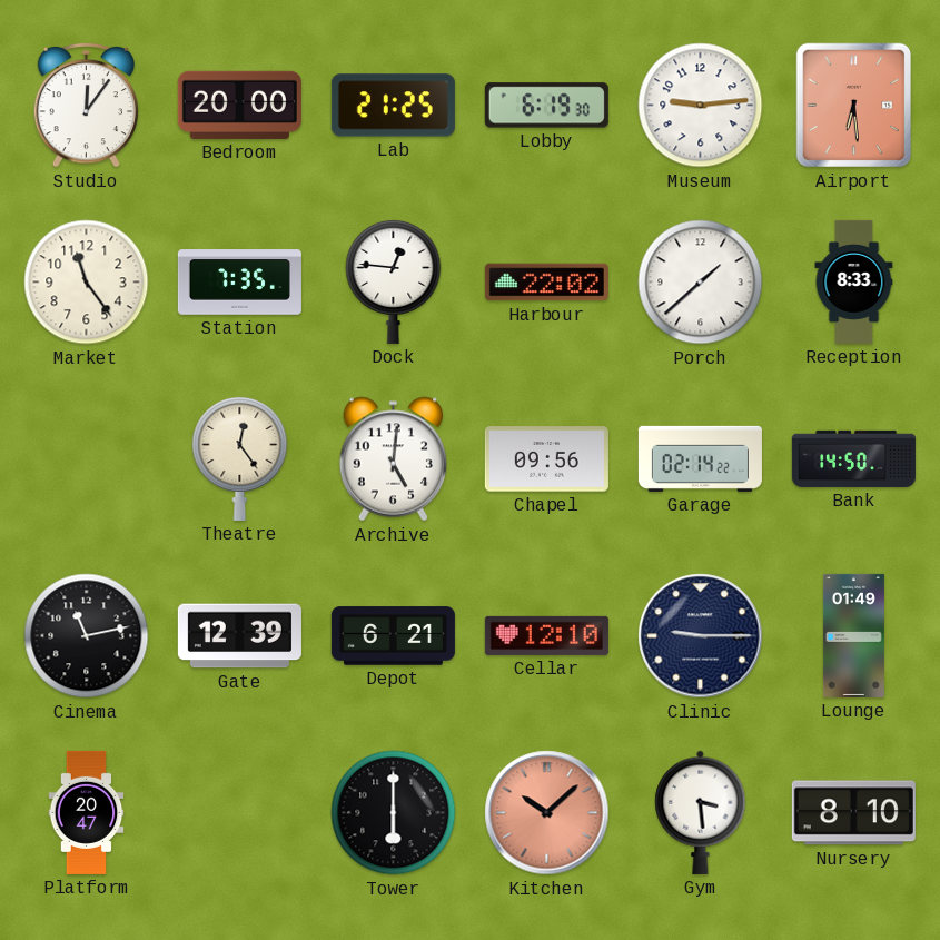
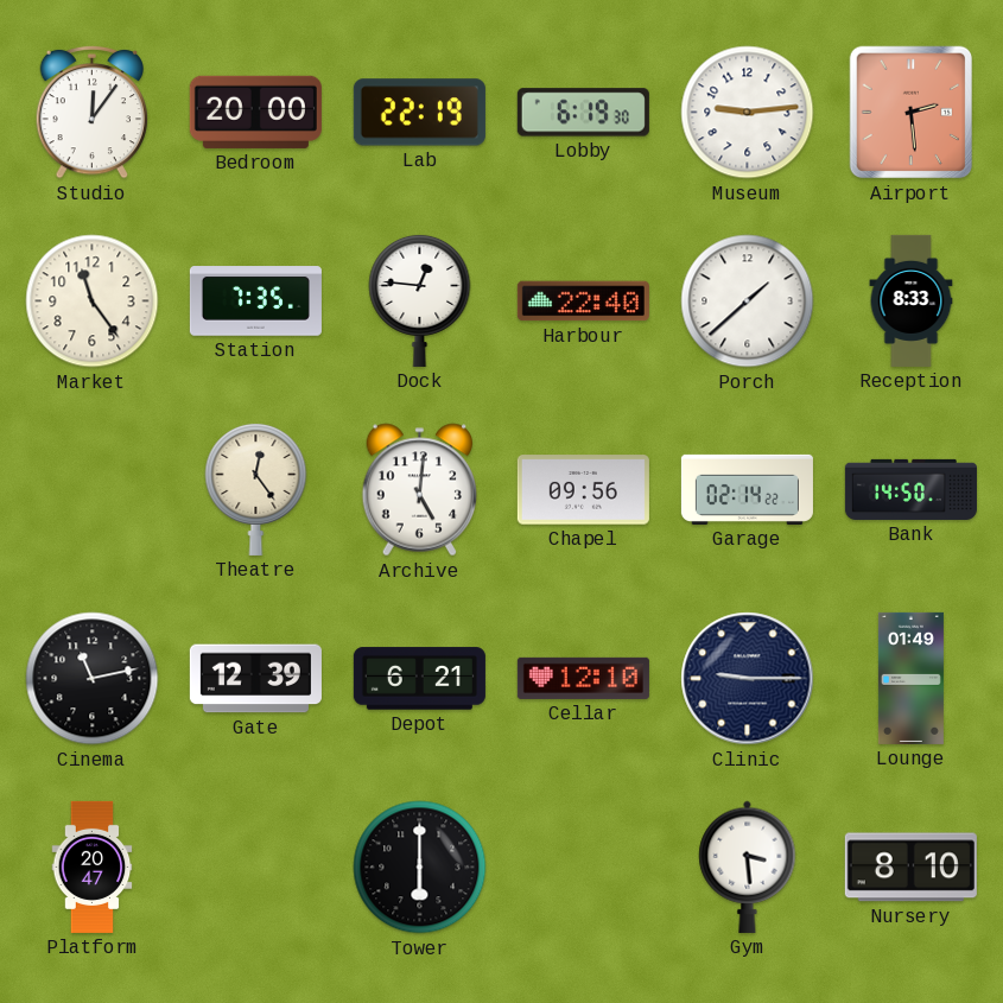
Lab: 21:25 -> 22:19
Airport: 6:29 -> 2:29
Harbour: 22:02 -> 22:40
Kitchen: 10:08 -> none
